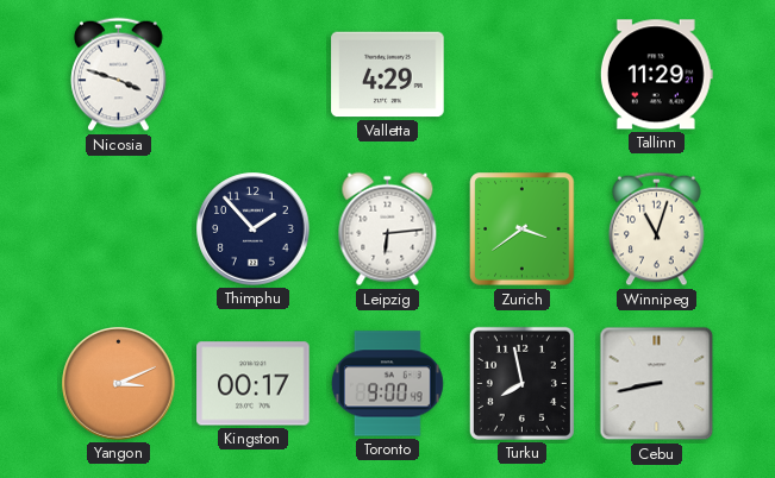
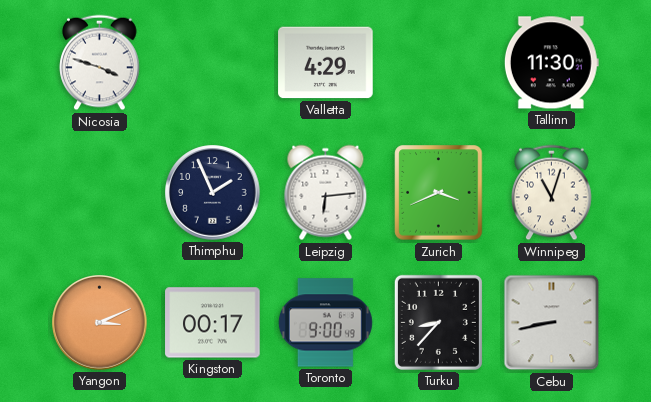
Tallinn: 11:29 -> 11:30
Thimphu: 1:53 -> 1:56
Zurich: 3:39 -> 3:41
Turku: 7:58 -> 8:37
